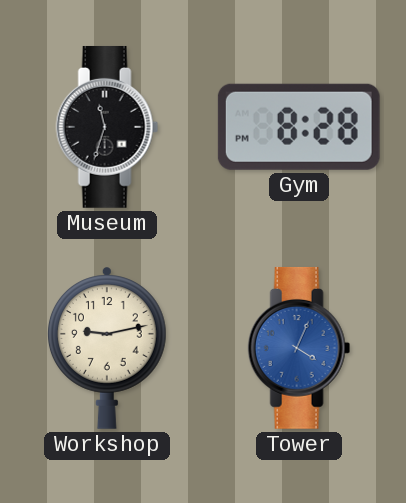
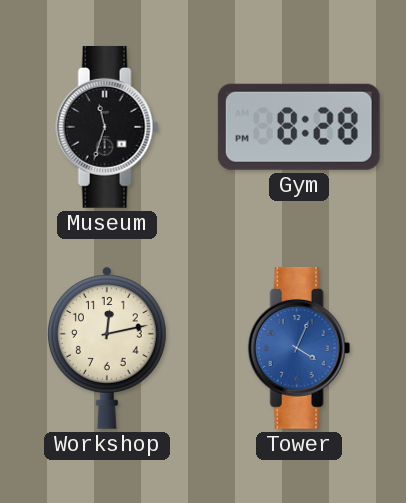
Workshop: 9:13 -> 12:13
